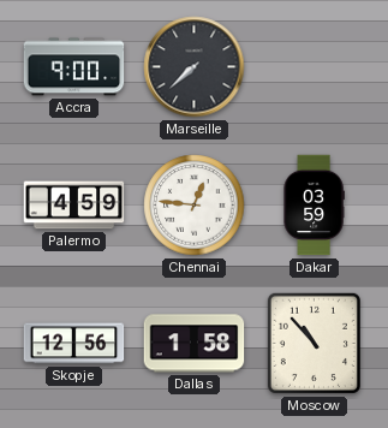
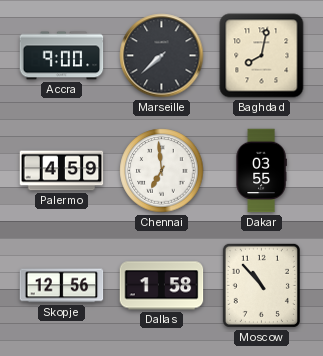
Baghdad: none -> 8:02
Chennai: 12:46 -> 6:59
Dakar: 03:59 -> 03:55
